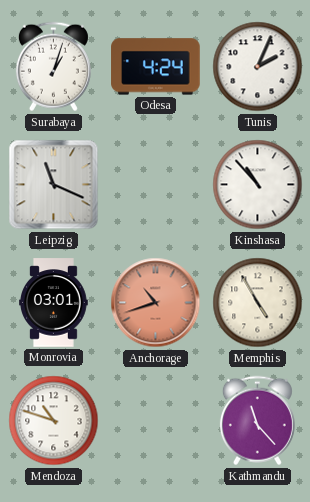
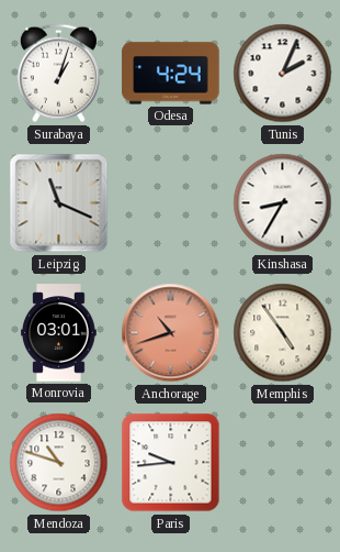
Kinshasa: 10:53 -> 8:35
Memphis: 4:55 -> 4:54
Paris: none -> 9:44
Kathmandu: 11:23 -> none
